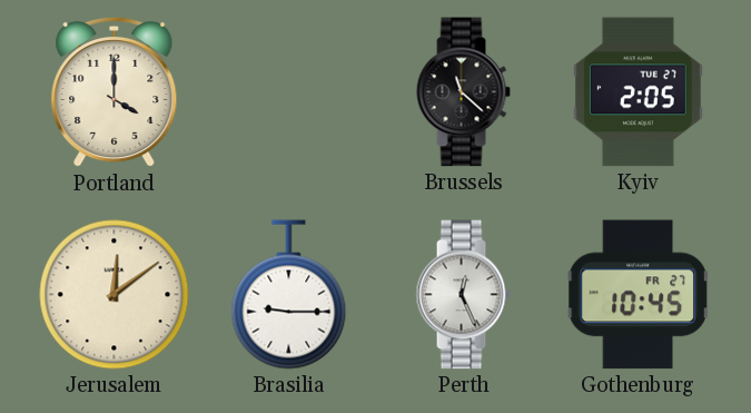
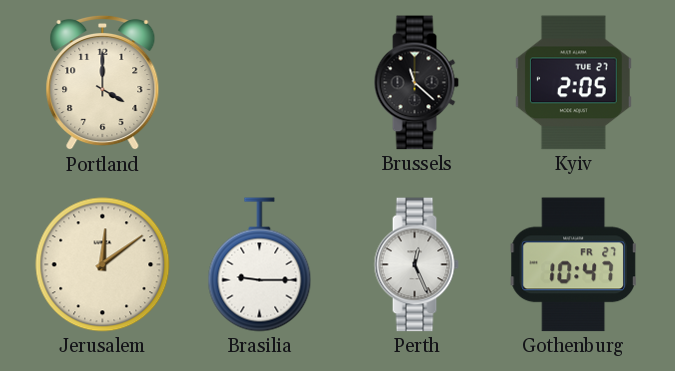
Gothenburg: 10:45 -> 10:47
